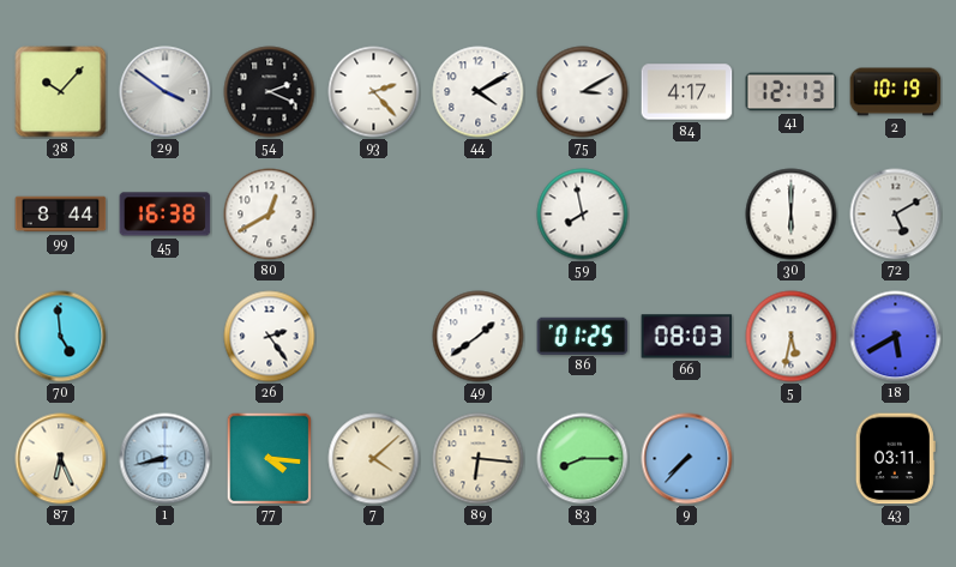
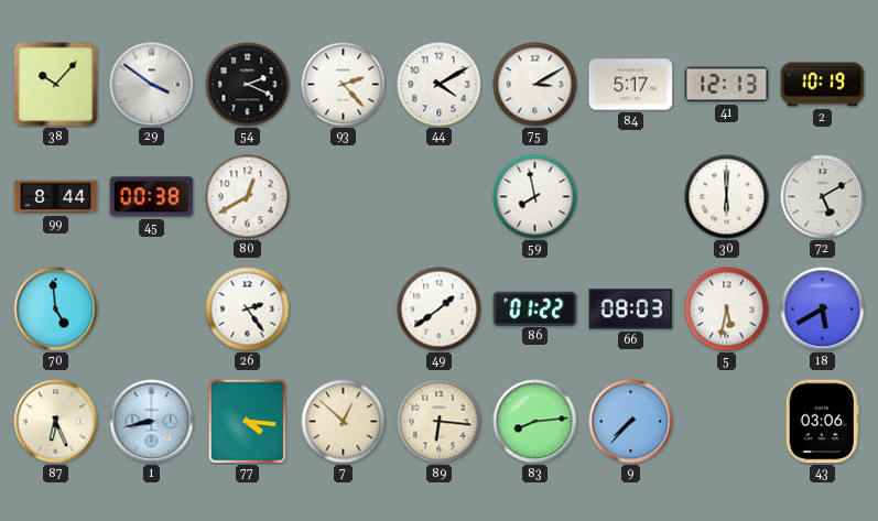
84: 4:17 -> 5:17
45: 16:38 -> 00:38
86: 01:25 -> 01:22
7: 4:08 -> 12:52
83: 8:15 -> 8:14
43: 03:11 -> 03:06
